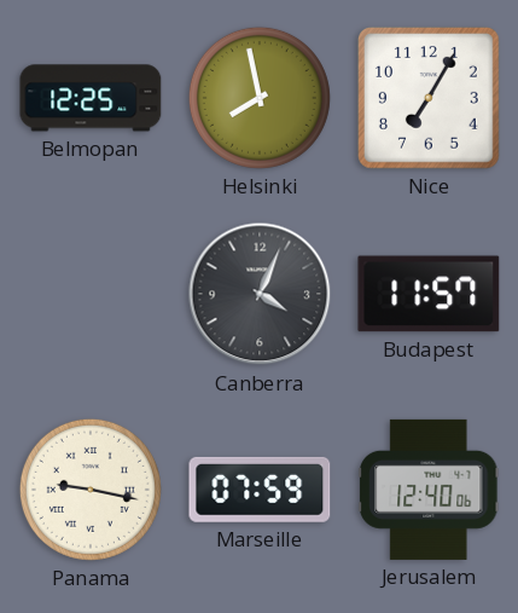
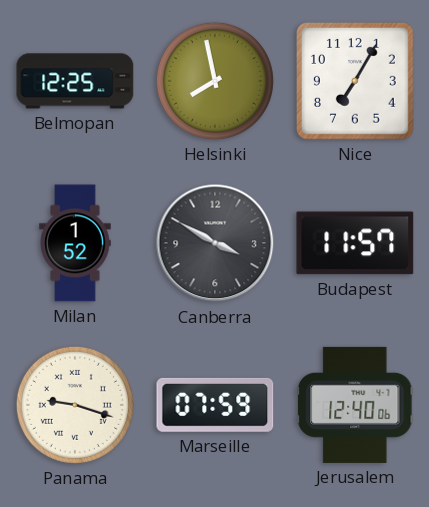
Milan: none -> 1:52
Canberra: 4:04 -> 3:50
Panama: 9:17 -> 9:18
